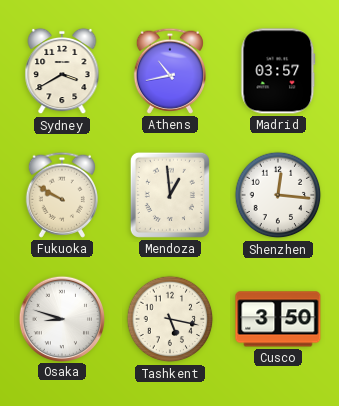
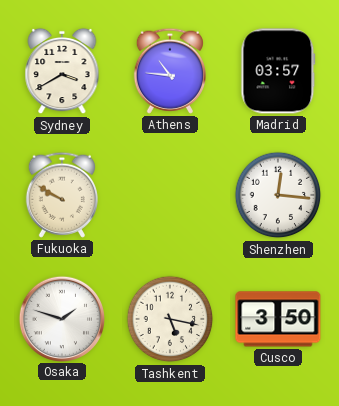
Athens: 10:43 -> 10:46
Mendoza: 12:59 -> none
Osaka: 8:48 -> 1:48
